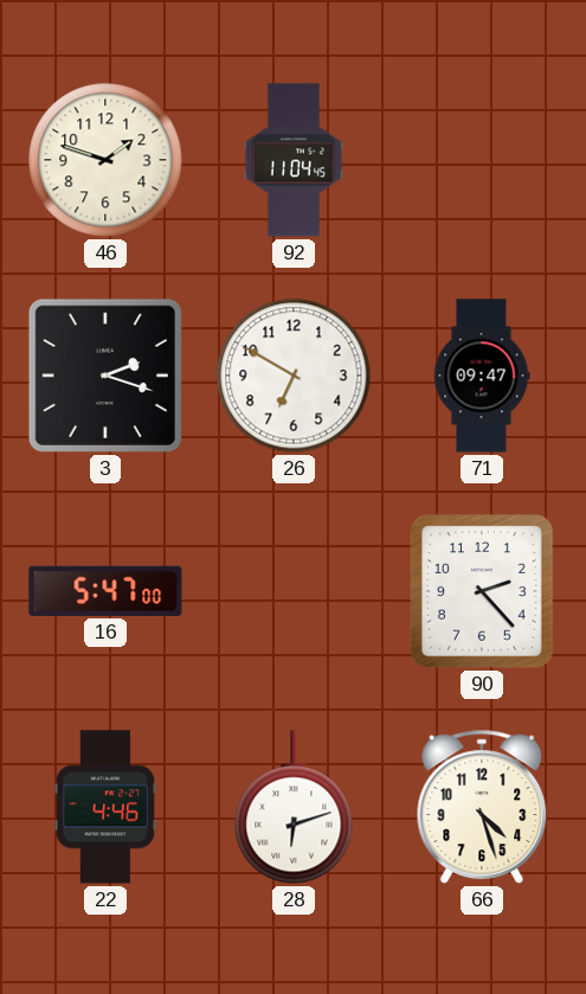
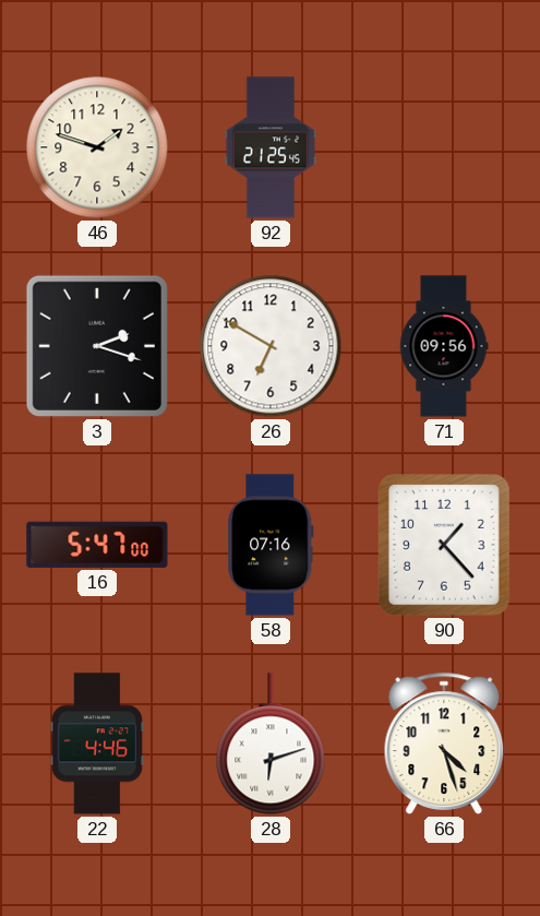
92: 11:04 -> 21:25
71: 09:47 -> 09:56
58: none -> 07:16
90: 2:23 -> 1:23
